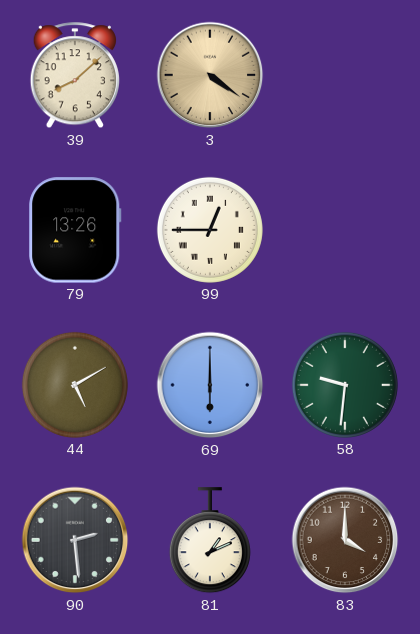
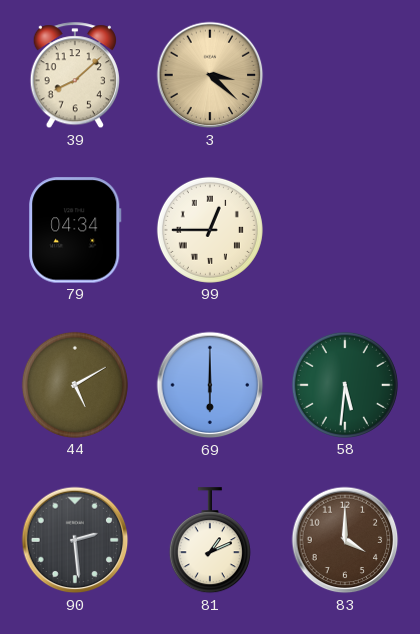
3: 4:21 -> 3:22
79: 13:26 -> 04:34
58: 9:31 -> 5:31
